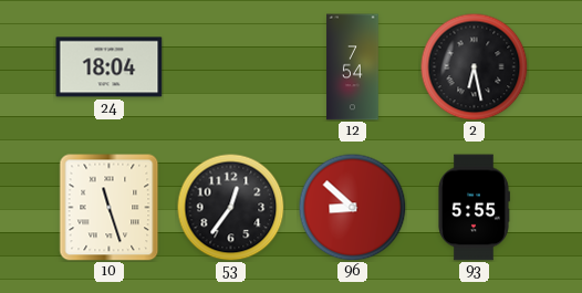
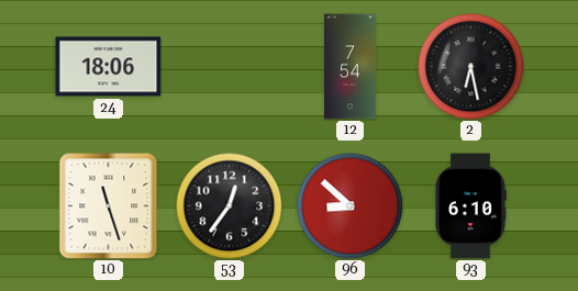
24: 18:04 -> 18:06
93: 5:55 -> 6:10
